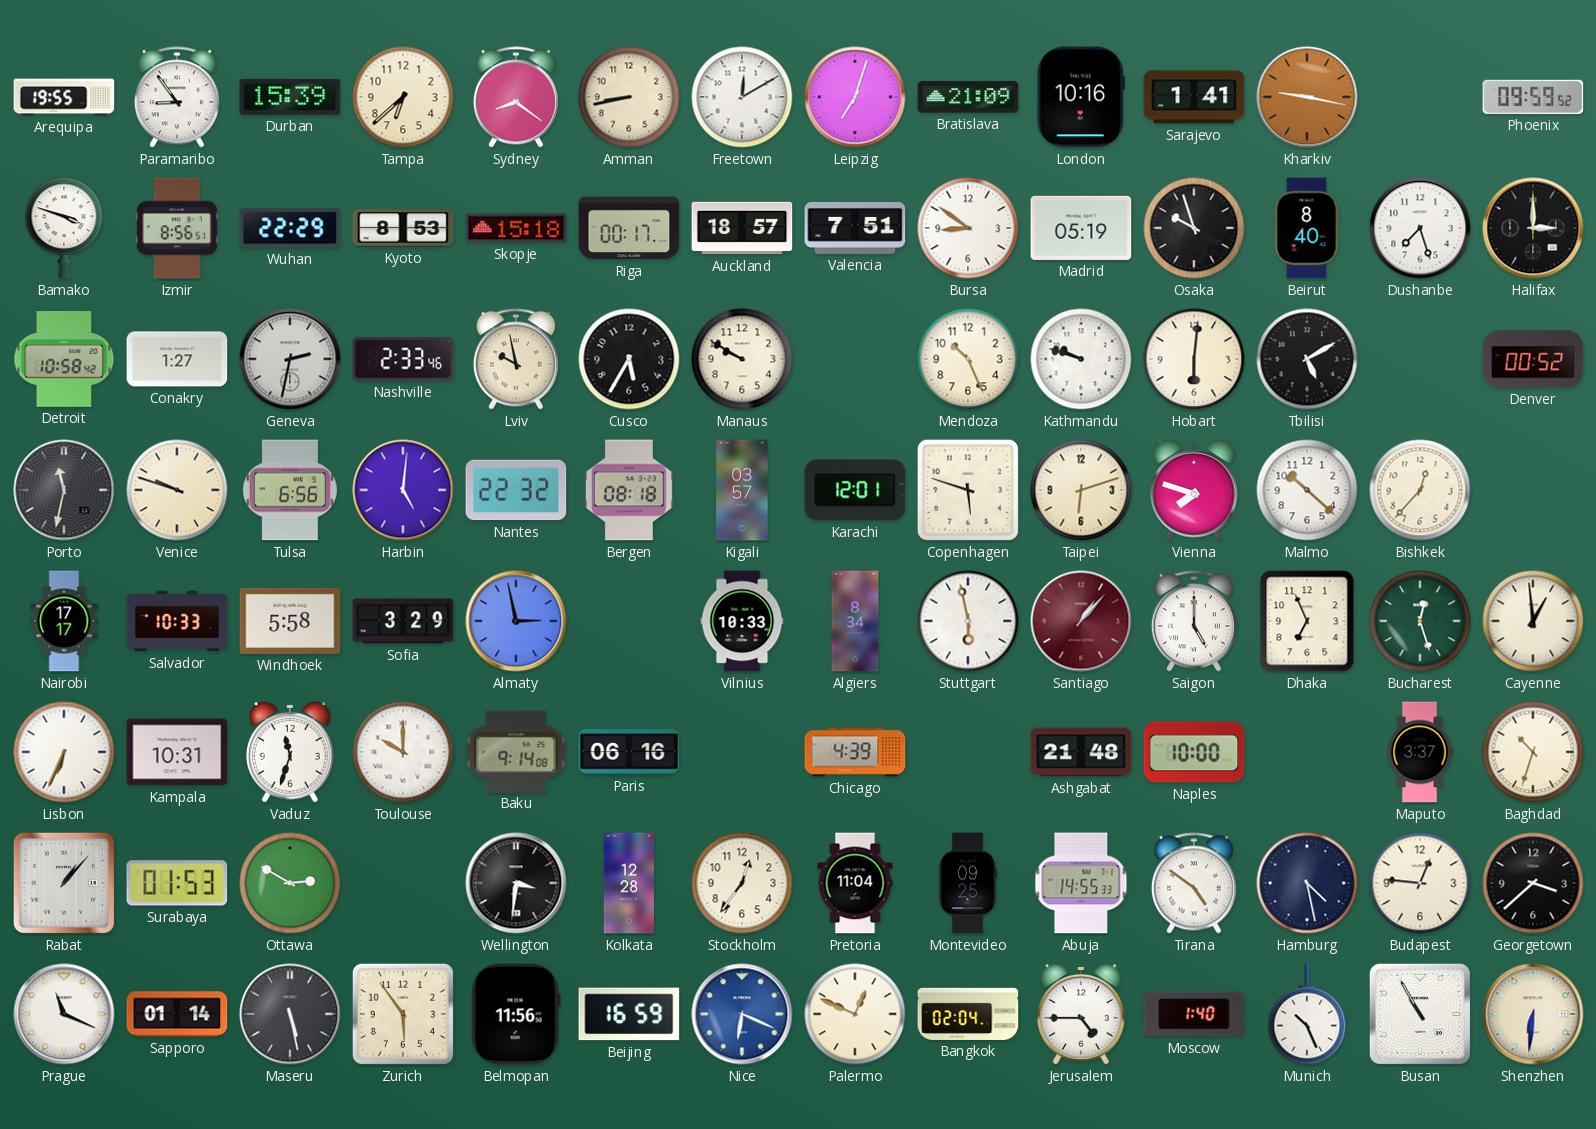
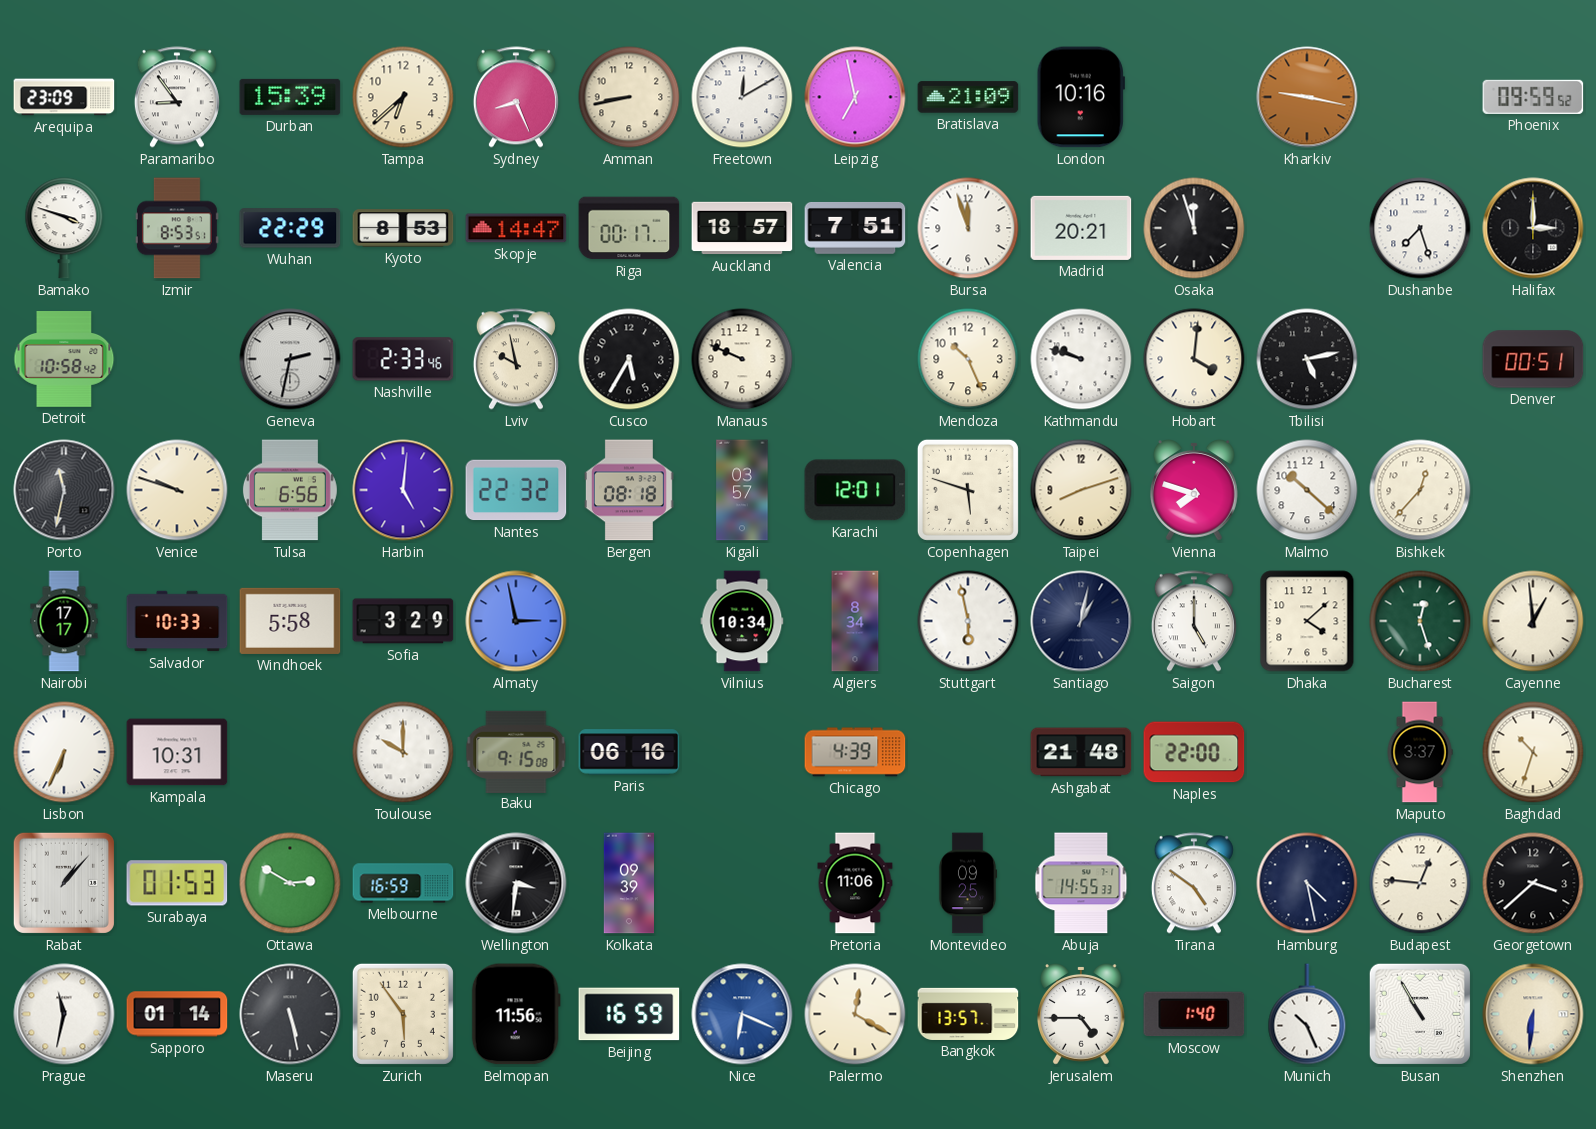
Arequipa: 19:55 -> 23:09
Sydney: 8:21 -> 8:26
Leipzig: 7:03 -> 6:58
Sarajevo: 1:41 -> none
Izmir: 8:56 -> 8:53
Skopje: 15:18 -> 14:47
Bursa: 8:51 -> 11:57
Madrid: 05:19 -> 20:21
Osaka: 9:57 -> 11:57
Beirut: 8:40 -> none
Conakry: 1:27 -> none
Manaus: 9:50 -> 9:49
Hobart: 6:01 -> 4:01
Tbilisi: 5:10 -> 5:13
Denver: 00:52 -> 00:51
Taipei: 6:12 -> 8:12
Vilnius: 10:33 -> 10:34
Santiago: 1:07 -> 1:02
Santiago dial: burgundy -> navy
Dhaka: 6:56 -> 4:08
Vaduz: 11:33 -> none
Baku: 9:14 -> 9:15
Naples: 10:00 -> 22:00
Melbourne: none -> 16:59
Kolkata: 12:28 -> 09:39
Stockholm: 12:36 -> none
Pretoria: 11:04 -> 11:06
Prague: 11:19 -> 11:32
Palermo: 12:49 -> 12:20
Bangkok: 02:04 -> 13:57
